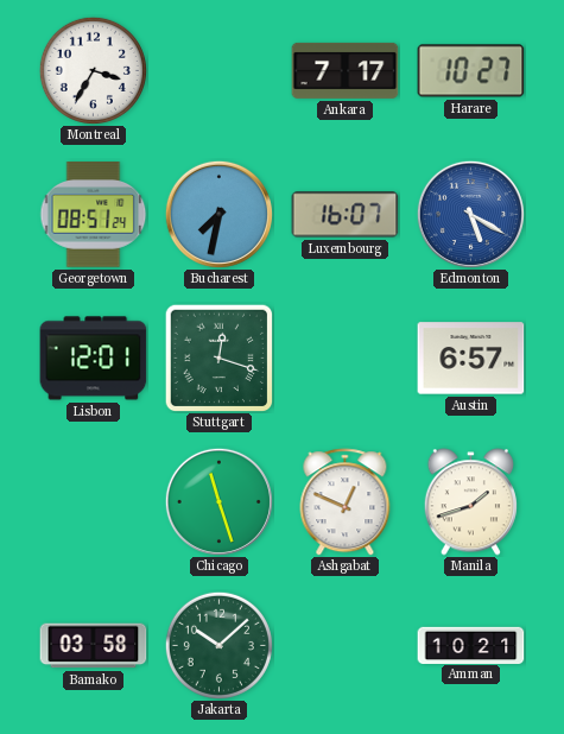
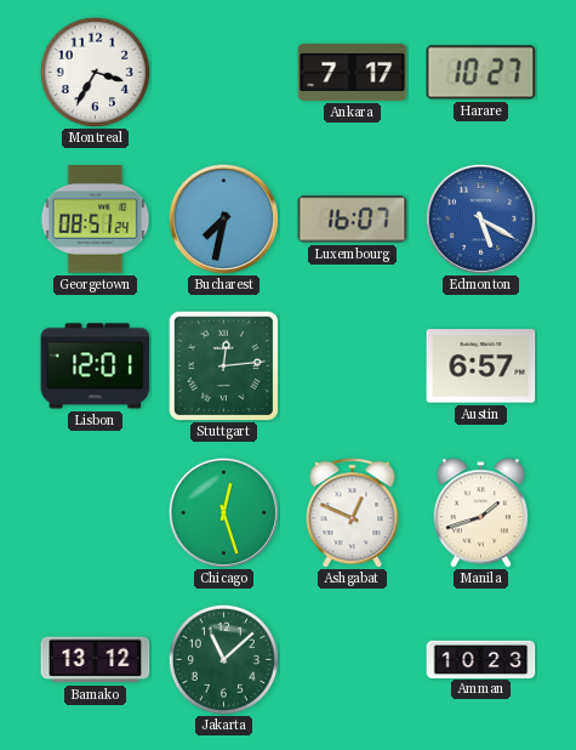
Stuttgart: 12:18 -> 12:14
Chicago: 11:27 -> 12:27
Bamako: 03:58 -> 13:12
Jakarta: 10:08 -> 11:08
Amman: 10:21 -> 10:23
